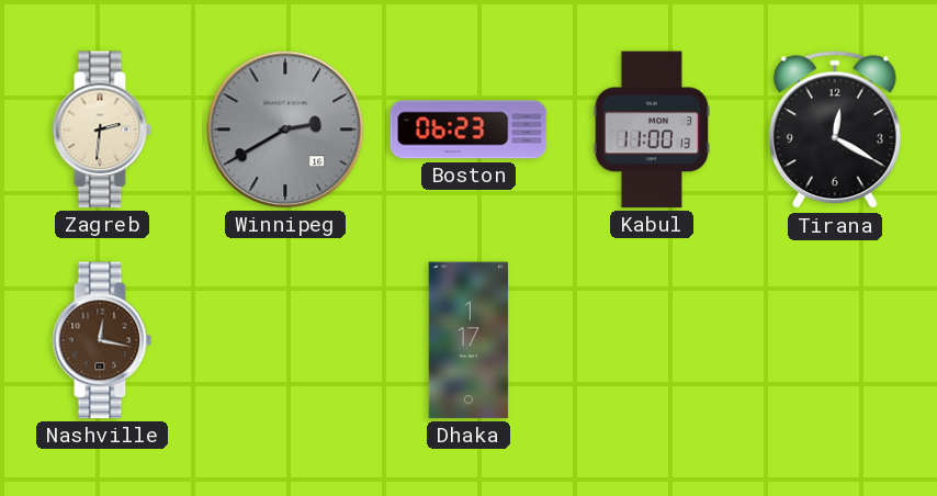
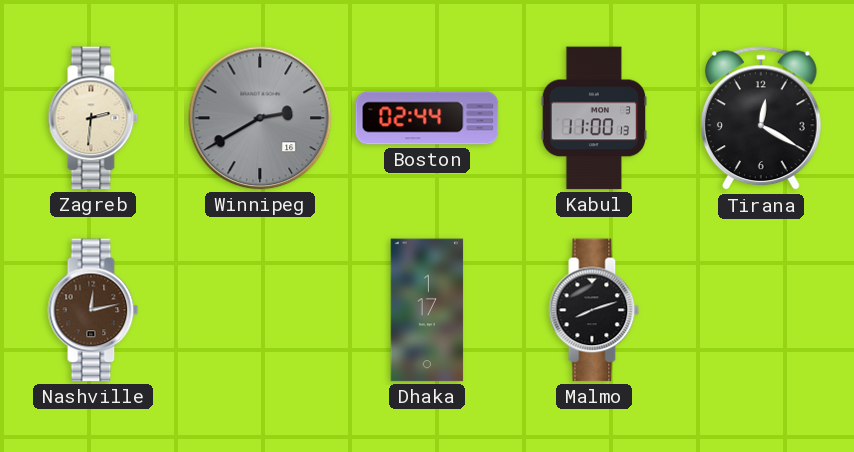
Boston: 06:23 -> 02:44
Nashville: 12:17 -> 12:13
Malmo: none -> 8:12
